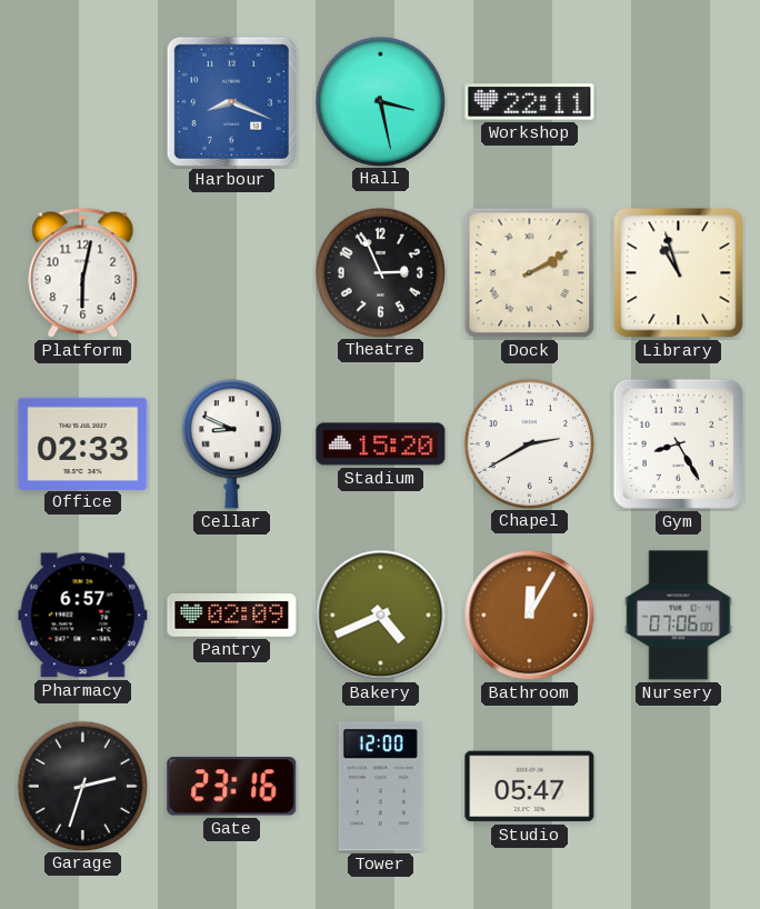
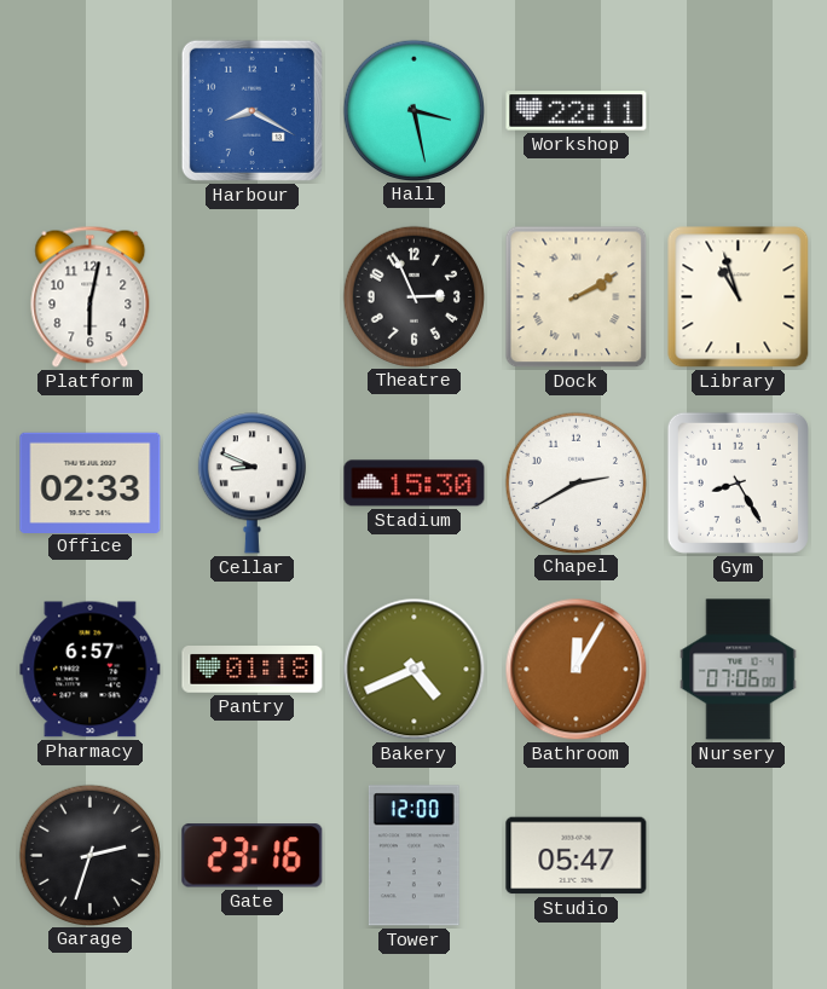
Harbour: 8:19 -> 8:20
Stadium: 15:20 -> 15:30
Pantry: 02:09 -> 01:18
